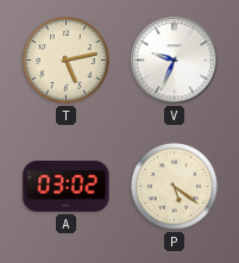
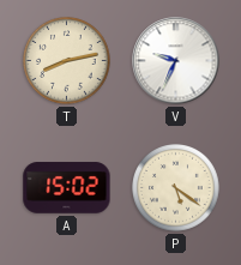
T: 5:13 -> 8:13
A: 03:02 -> 15:02
